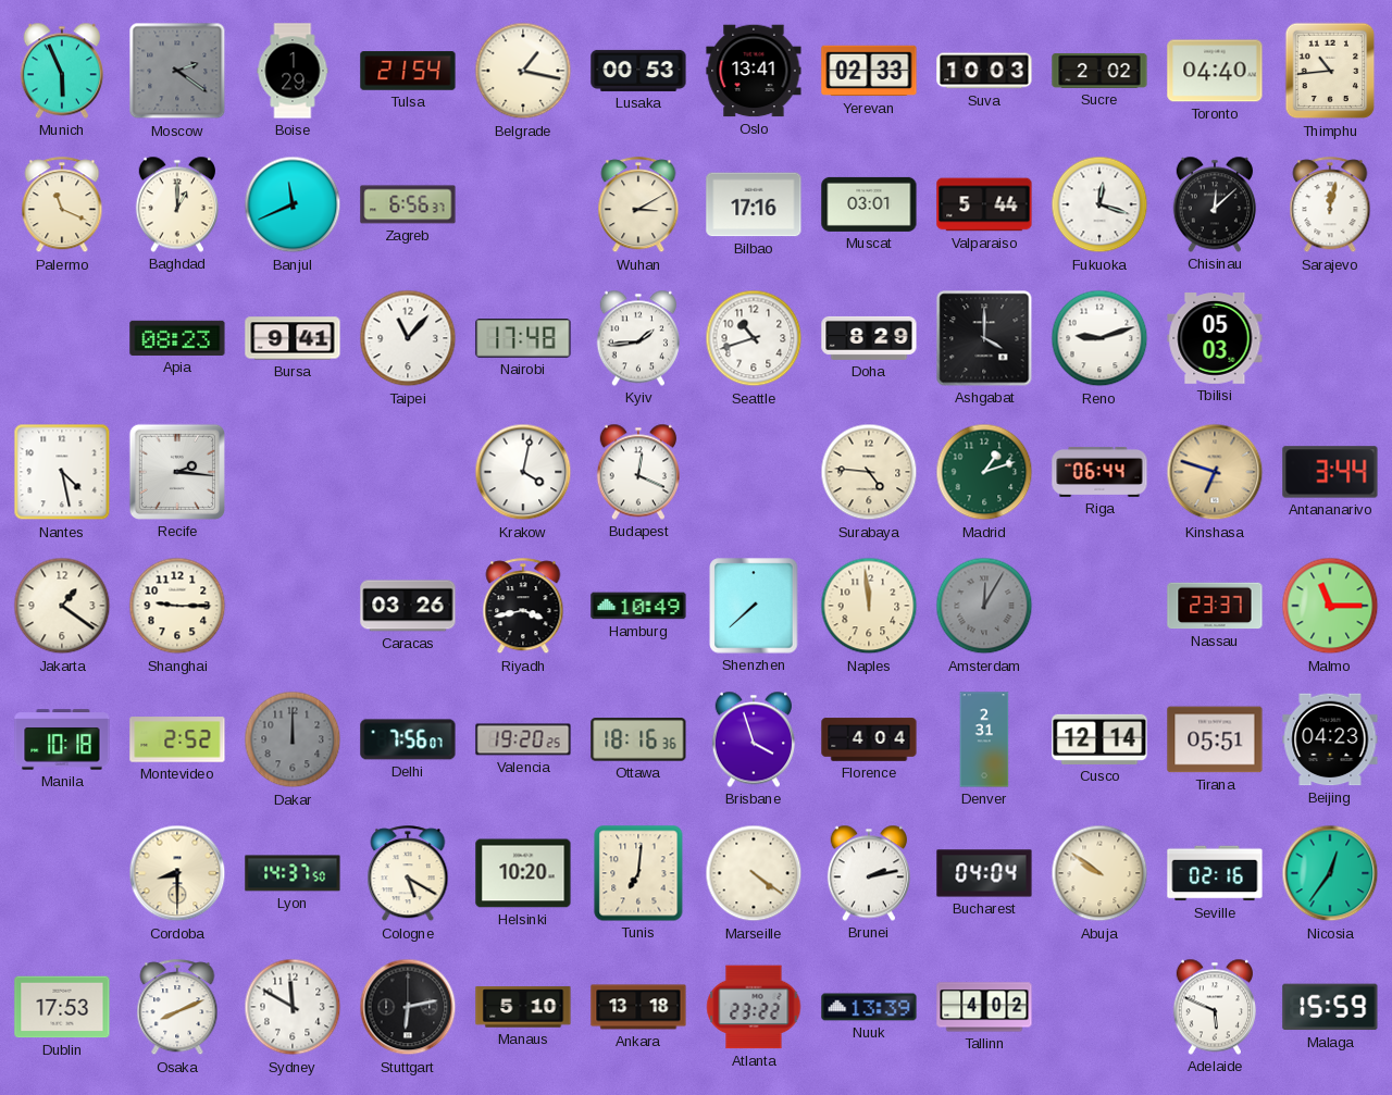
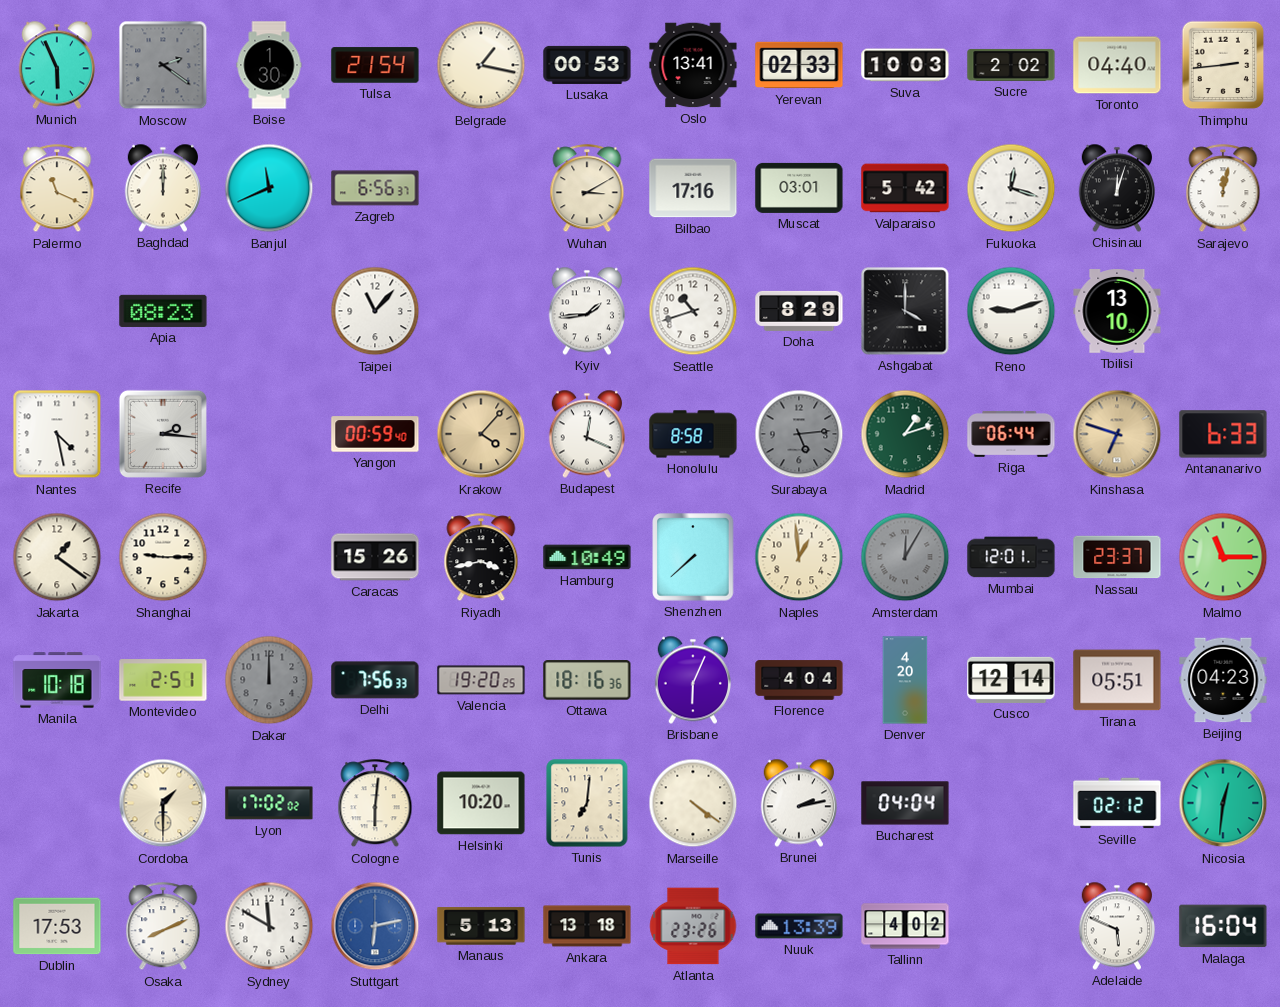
Boise: 1:29 -> 1:30
Thimphu: 10:44 -> 2:44
Baghdad: 1:00 -> 12:00
Valparaiso: 5:44 -> 5:42
Chisinau: 12:08 -> 12:03
Bursa: 9:41 -> none
Nairobi: 17:48 -> none
Tbilisi: 05:03 -> 13:10
Yangon: none -> 00:59
Krakow: 4:02 -> 4:07
Krakow dial: white -> champagne
Honolulu: none -> 8:58
Surabaya: 4:46 -> 5:14
Surabaya dial: cream -> grey
Antananarivo: 3:44 -> 6:33
Caracas: 03:26 -> 15:26
Naples: 11:59 -> 12:59
Mumbai: none -> 12:01
Montevideo: 2:52 -> 2:51
Delhi: 7:56:07 -> 7:56:33
Brisbane: 3:57 -> 6:04
Denver: 2:31 -> 4:20
Cordoba: 8:30 -> 1:30
Lyon: 14:37 -> 17:02
Cologne: 5:20 -> 6:01
Abuja: 9:51 -> none
Seville: 02:16 -> 02:12
Nicosia: 12:36 -> 12:31
Stuttgart dial: black -> blue
Manaus: 5:10 -> 5:13
Atlanta: 23:22 -> 23:26
Malaga: 15:59 -> 16:04
